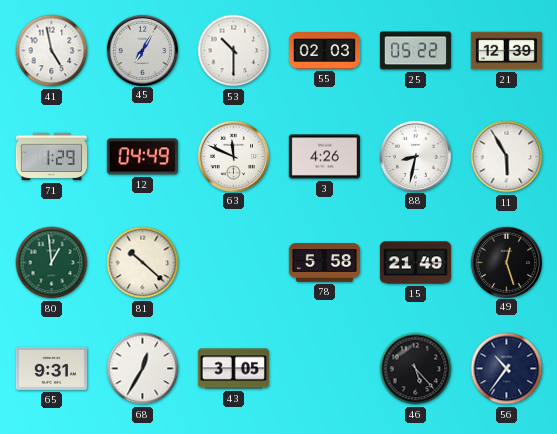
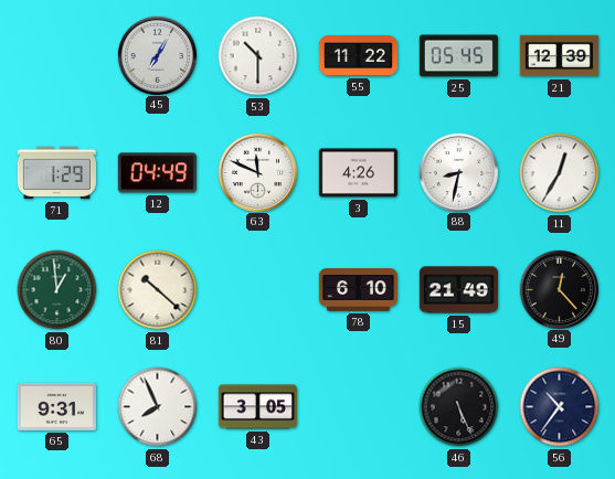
41: 4:58 -> none
55: 02:03 -> 11:22
25: 05:22 -> 05:45
11: 5:55 -> 12:35
78: 5:58 -> 6:10
49: 12:27 -> 12:23
68: 12:35 -> 7:56
46: 5:23 -> 5:26
